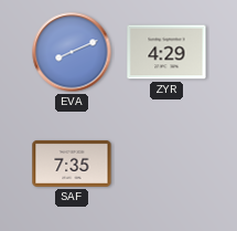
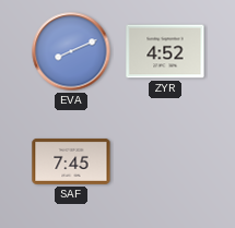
ZYR: 4:29 -> 4:52
SAF: 7:35 -> 7:45
